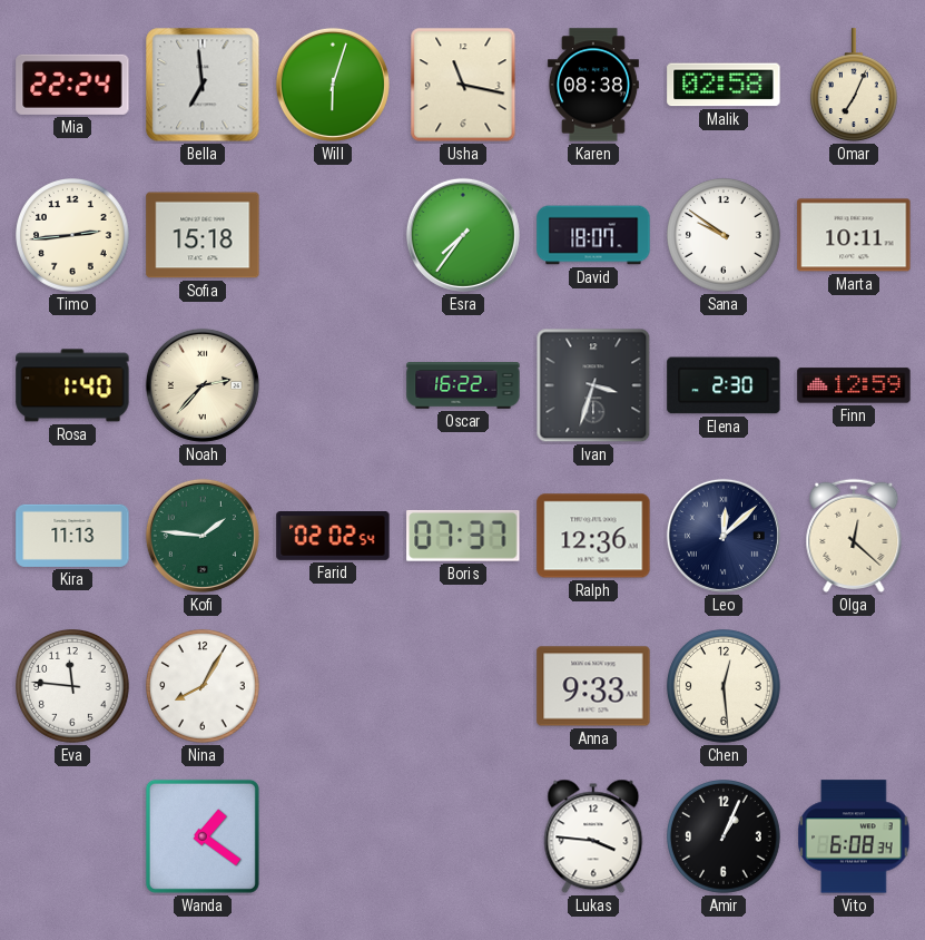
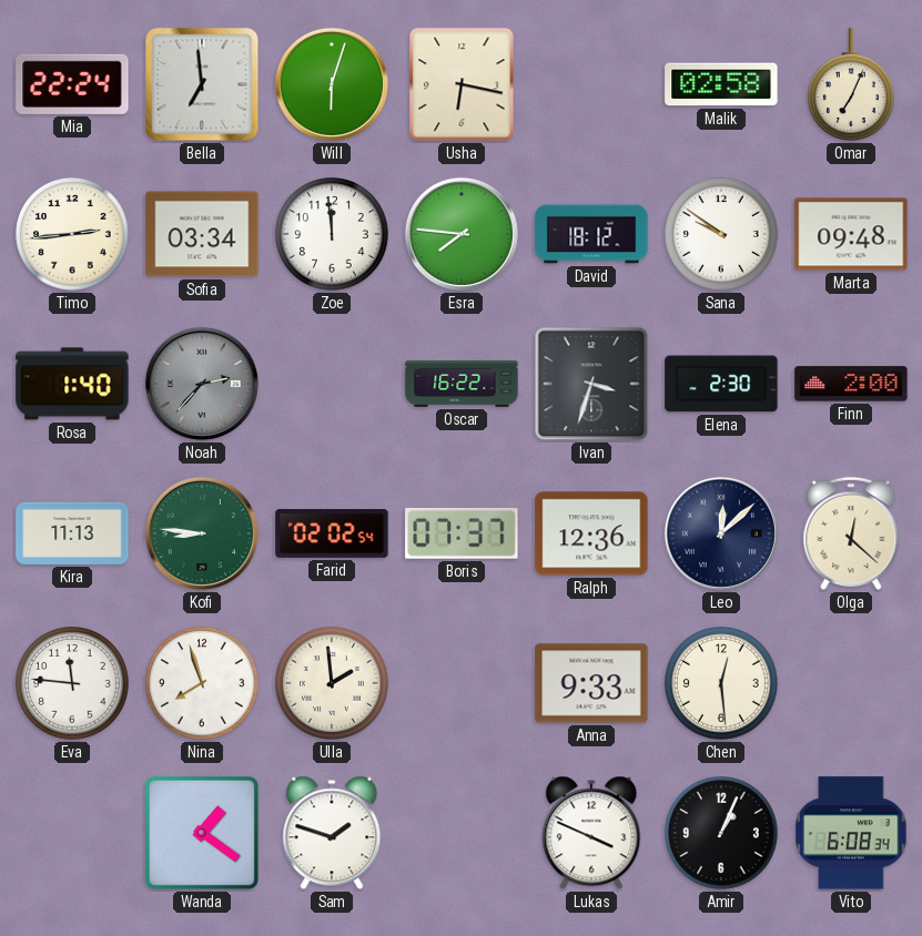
Usha: 11:17 -> 6:17
Karen: 08:38 -> none
Sofia: 15:18 -> 03:34
Zoe: none -> 11:59
Esra: 7:36 -> 7:46
David: 18:07 -> 18:12
Marta: 10:11 -> 09:48
Noah dial: cream -> grey
Finn: 12:59 -> 2:00
Kofi: 1:46 -> 8:46
Nina: 8:05 -> 7:57
Ulla: none -> 1:59
Sam: none -> 1:48
Lukas: 3:46 -> 3:49
